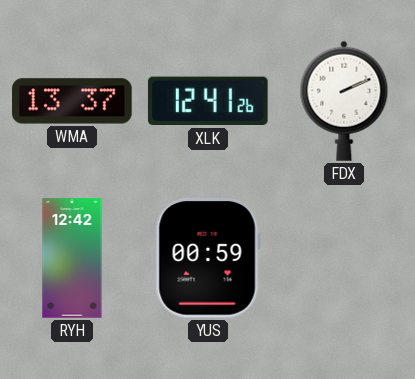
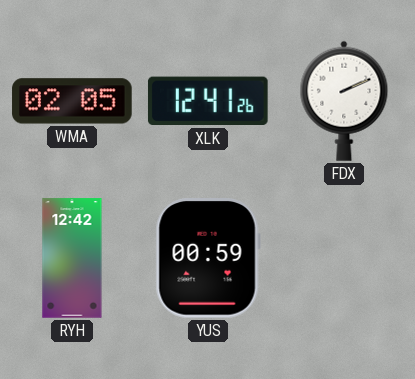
WMA: 13:37 -> 02:05
